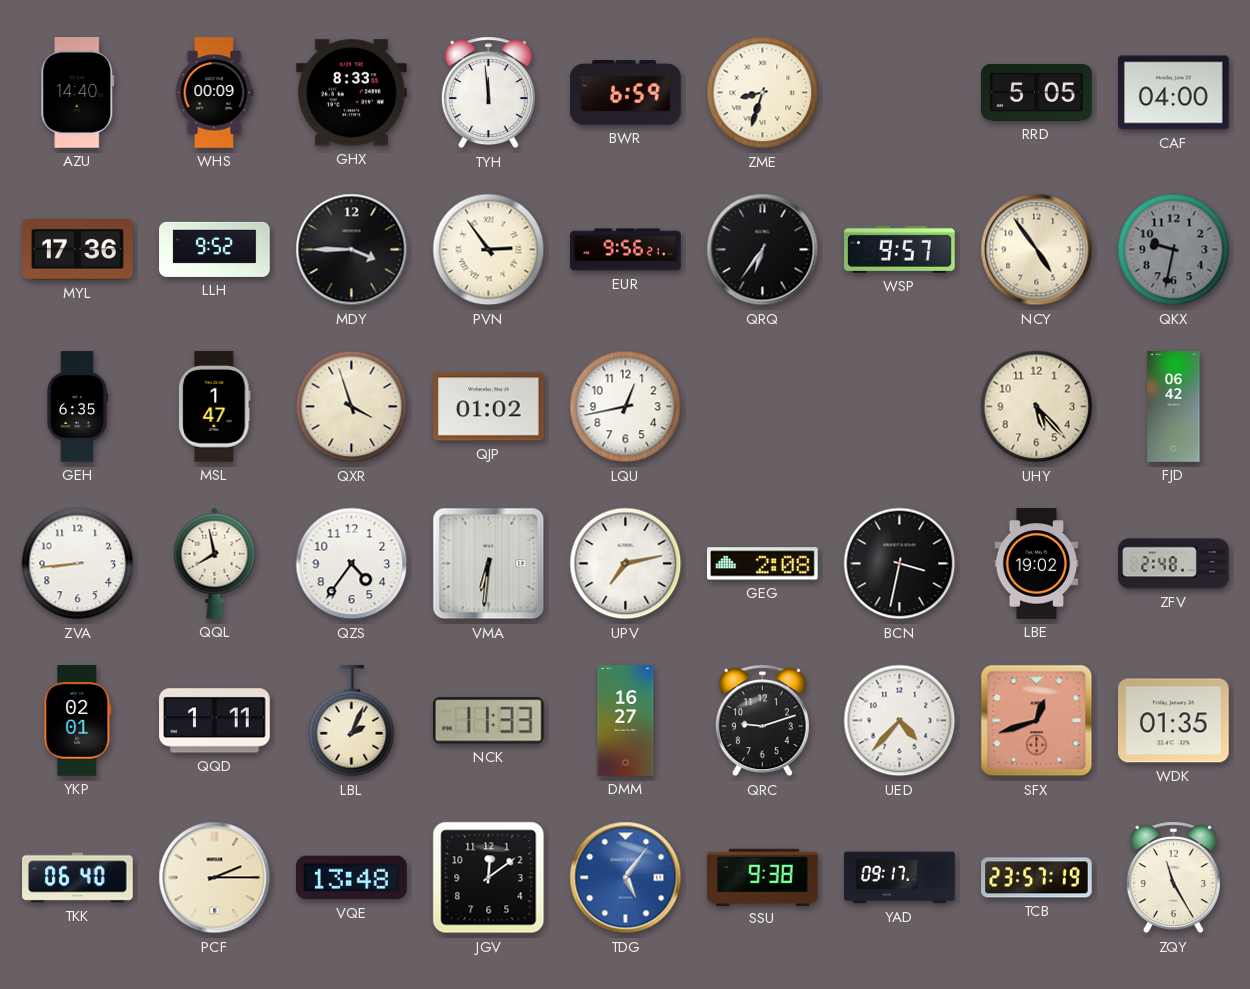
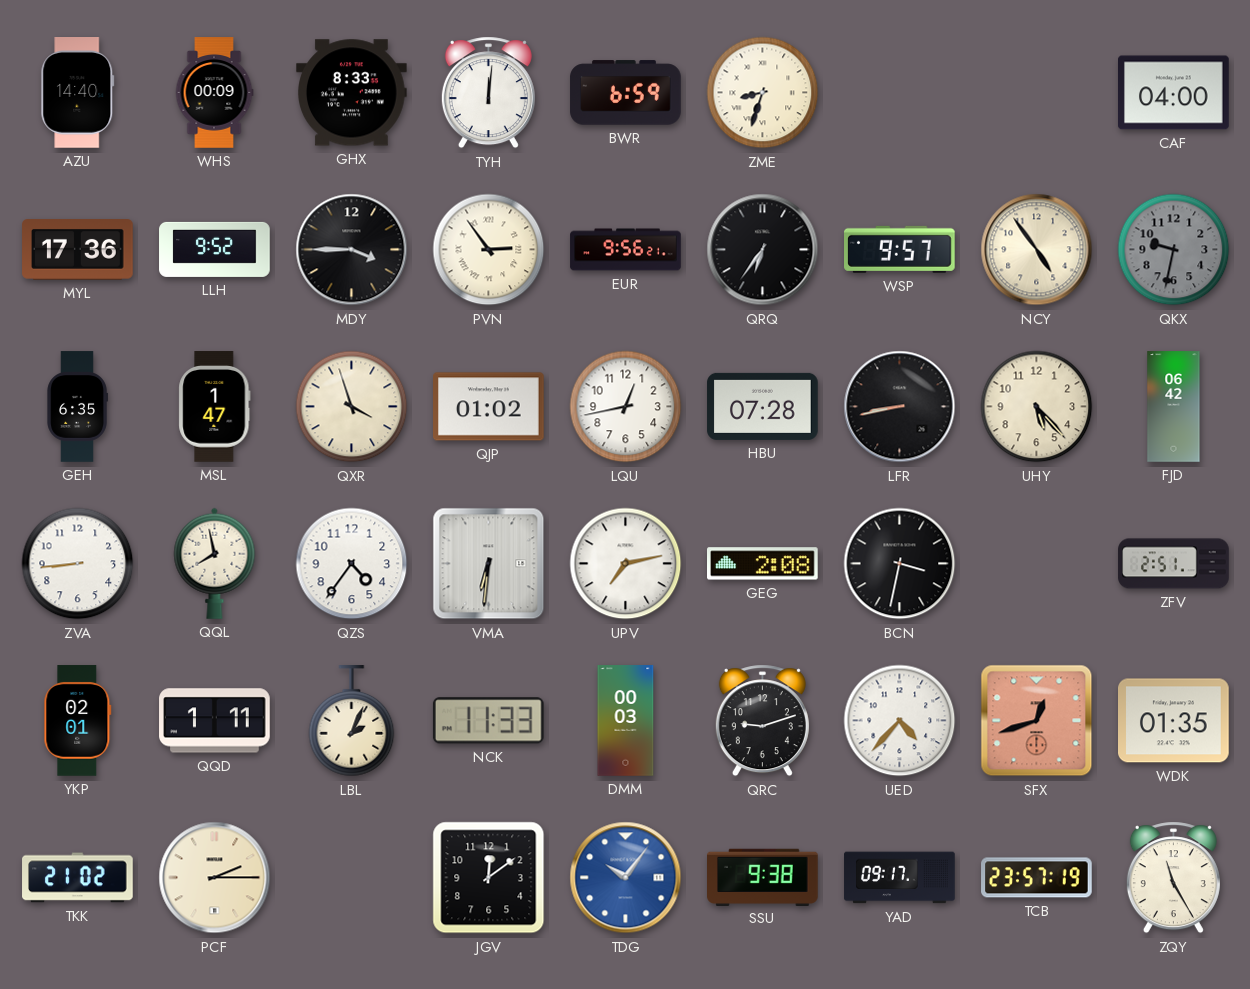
TYH: 11:59 -> 12:01
RRD: 5:05 -> none
HBU: none -> 07:28
LFR: none -> 8:43
LBE: 19:02 -> none
ZFV: 2:48 -> 2:51
DMM: 16:27 -> 00:03
TKK: 06:40 -> 21:02
VQE: 13:48 -> none
TDG: 5:06 -> 10:06
